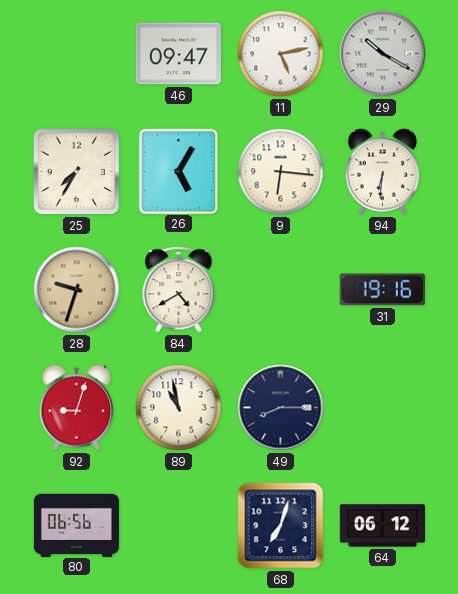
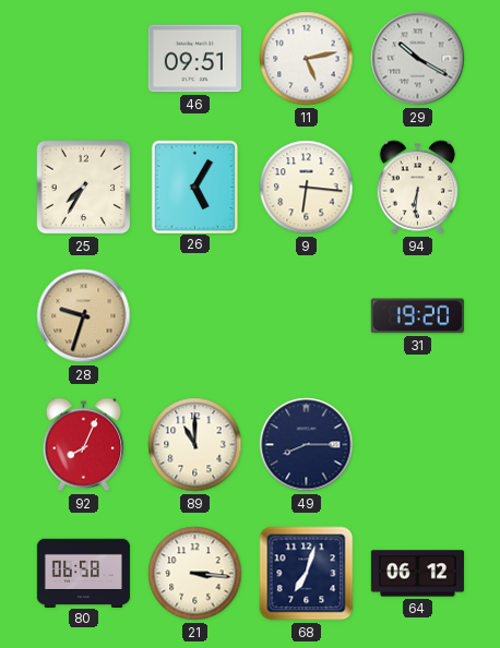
46: 09:47 -> 09:51
84: 4:40 -> none
31: 19:16 -> 19:20
92: 9:03 -> 8:04
89: 10:58 -> 11:00
80: 06:56 -> 06:58
21: none -> 3:16
